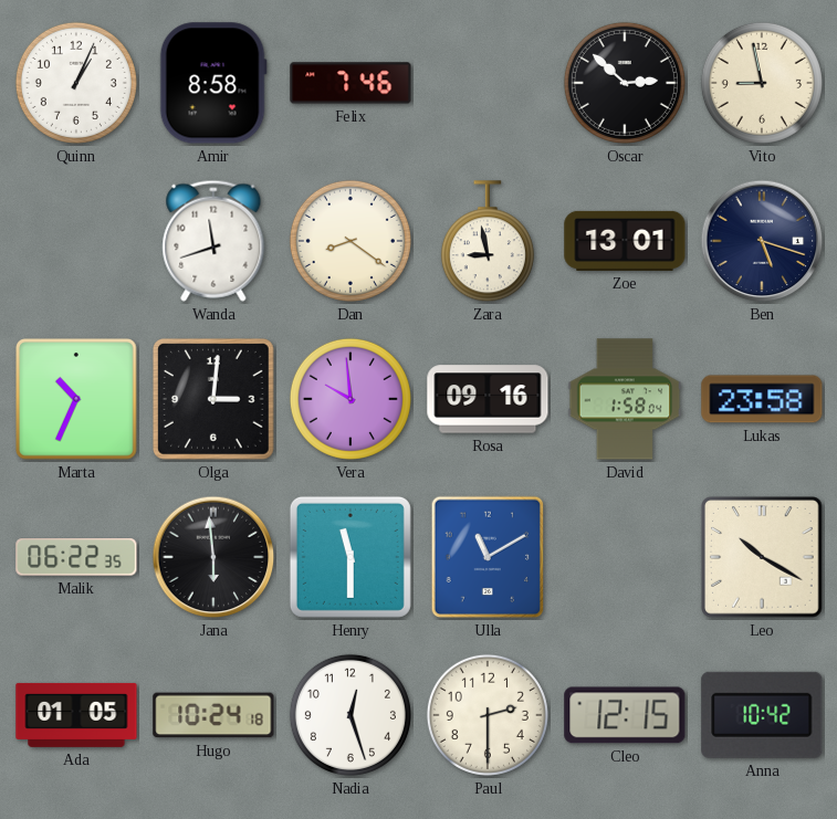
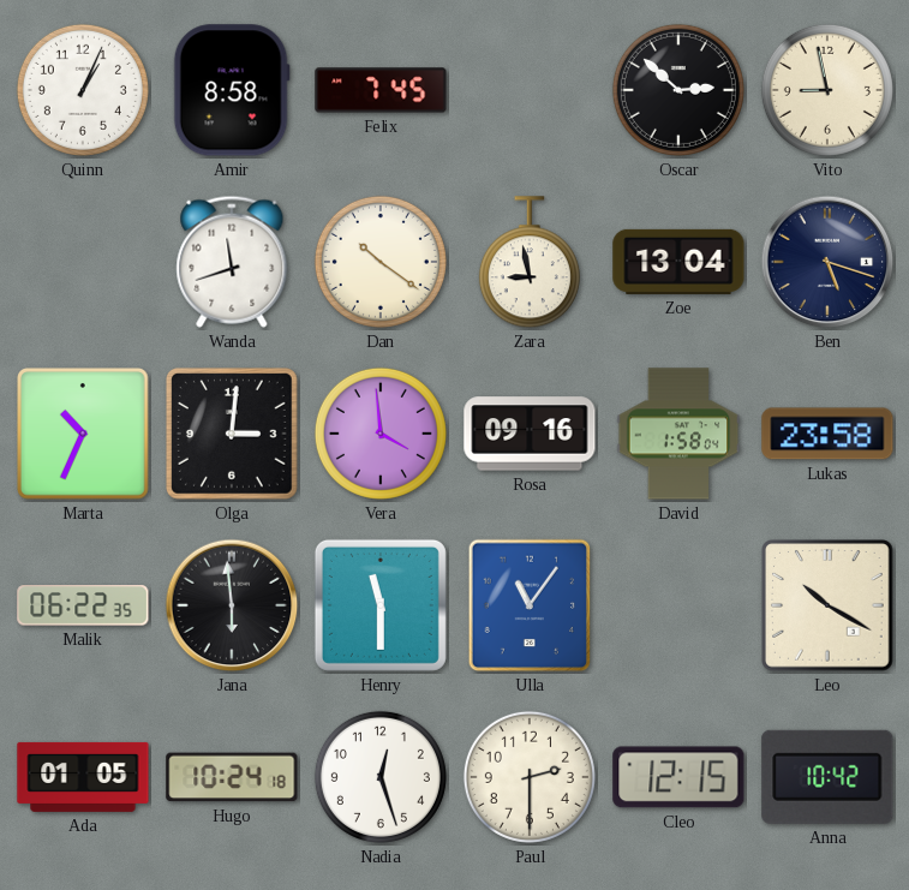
Felix: 7:46 -> 7:45
Dan: 8:21 -> 10:21
Zoe: 13:01 -> 13:04
Vera: 9:59 -> 3:59
Ulla: 11:10 -> 11:06
